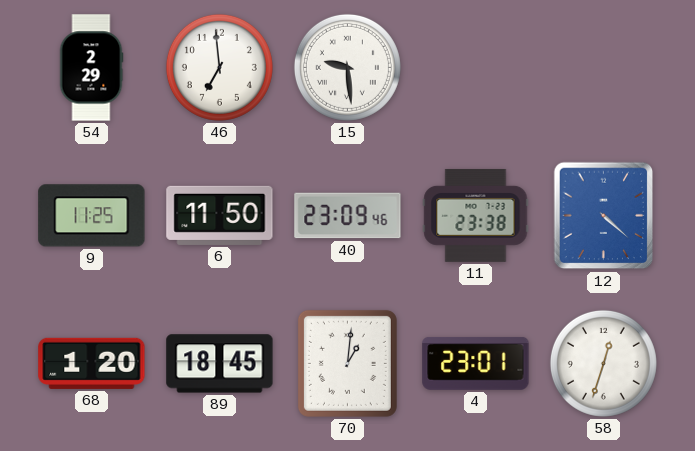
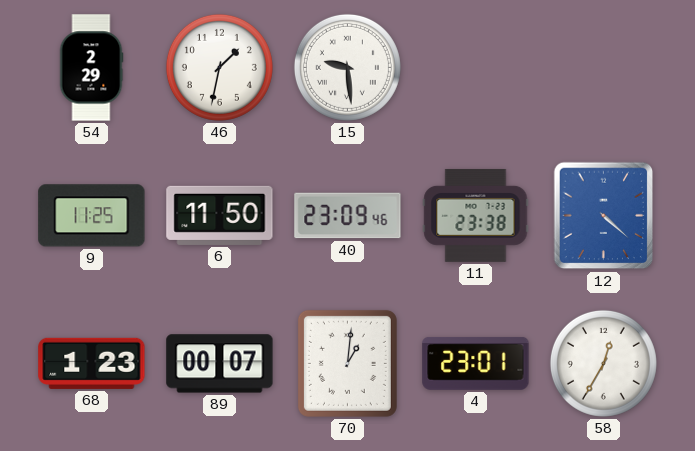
46: 6:59 -> 1:32
68: 1:20 -> 1:23
89: 18:45 -> 00:07
58: 12:33 -> 12:35
